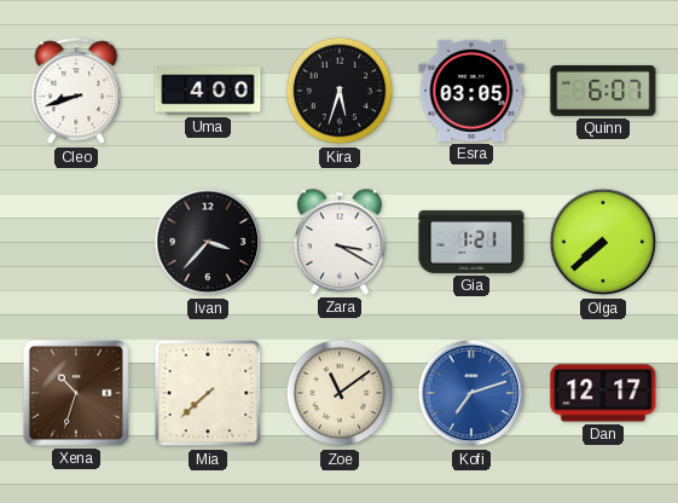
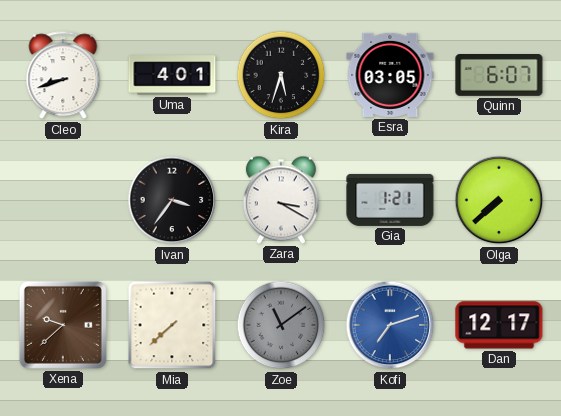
Uma: 4:00 -> 4:01
Ivan: 3:37 -> 3:36
Xena: 10:33 -> 9:38
Zoe dial: cream -> grey
